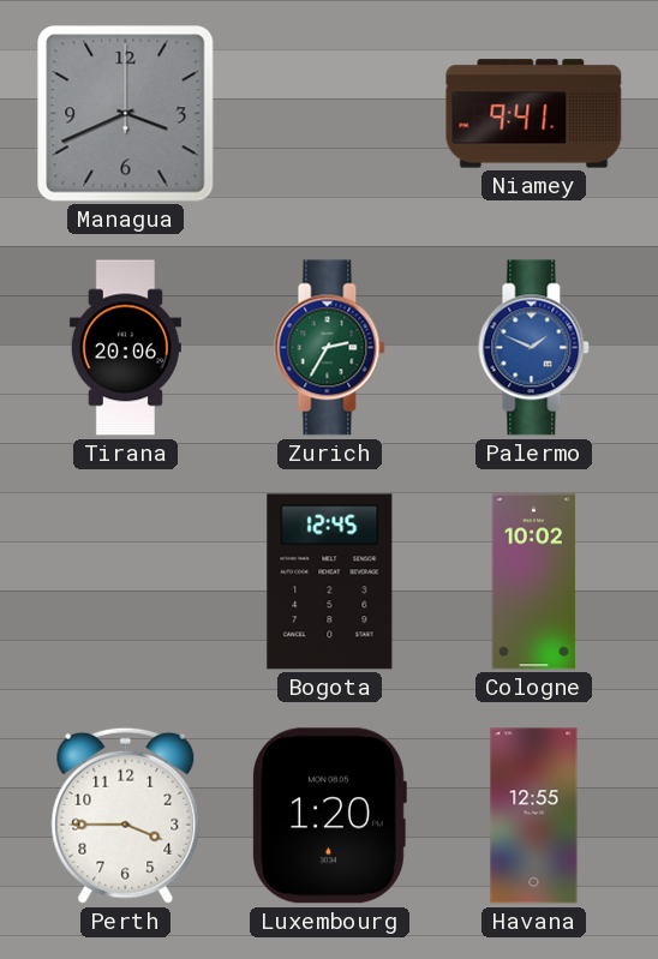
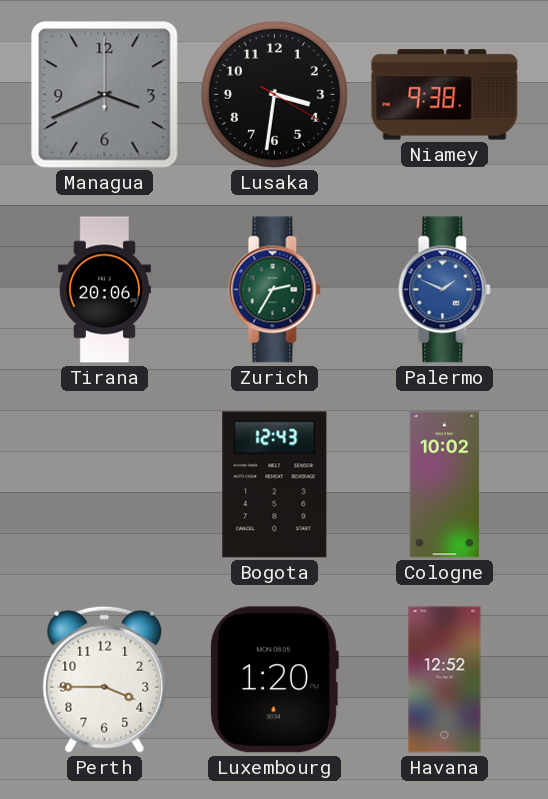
Lusaka: none -> 3:31
Niamey: 9:41 -> 9:38
Bogota: 12:45 -> 12:43
Havana: 12:55 -> 12:52
